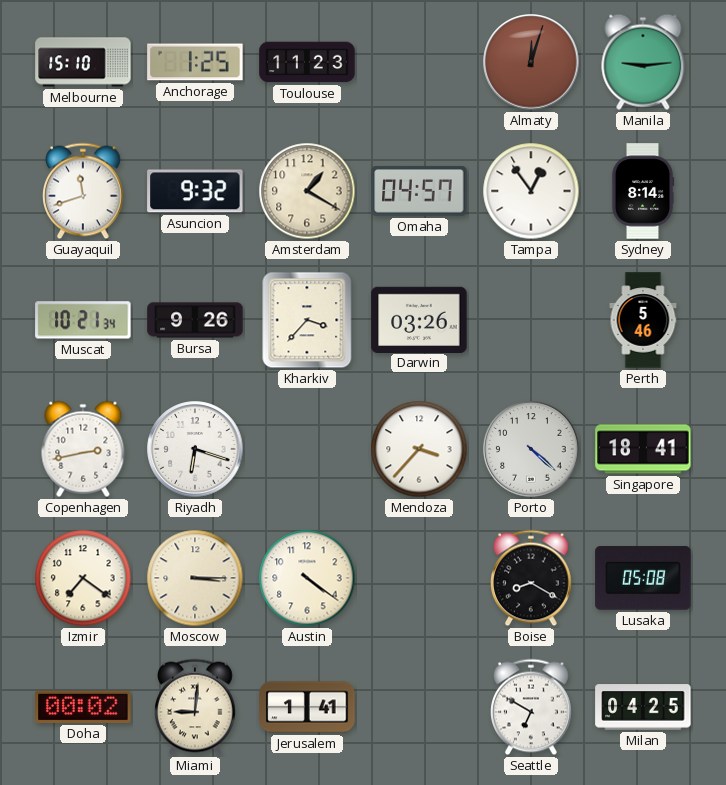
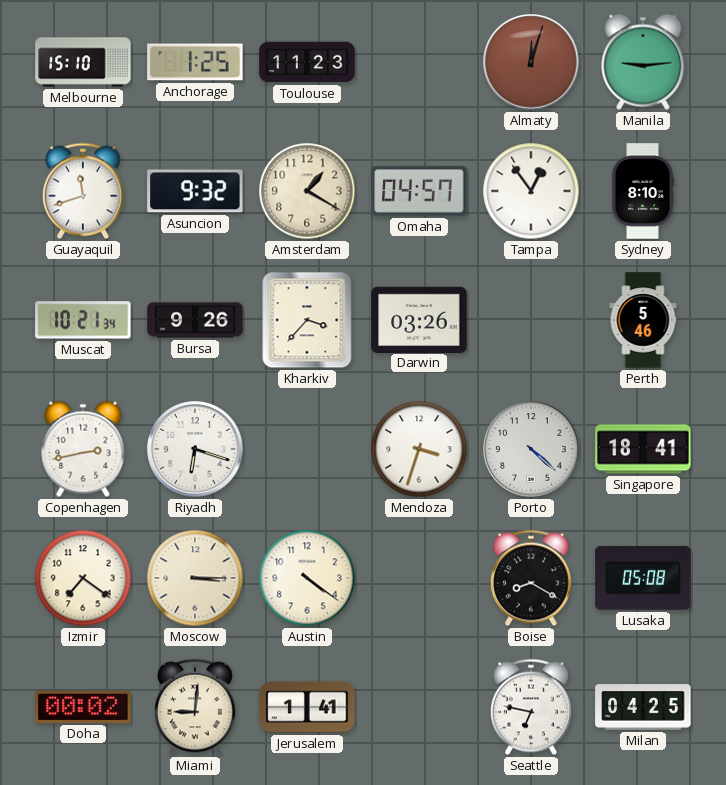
Sydney: 8:14 -> 8:10
Mendoza: 3:37 -> 3:33
Seattle: 6:50 -> 6:47
